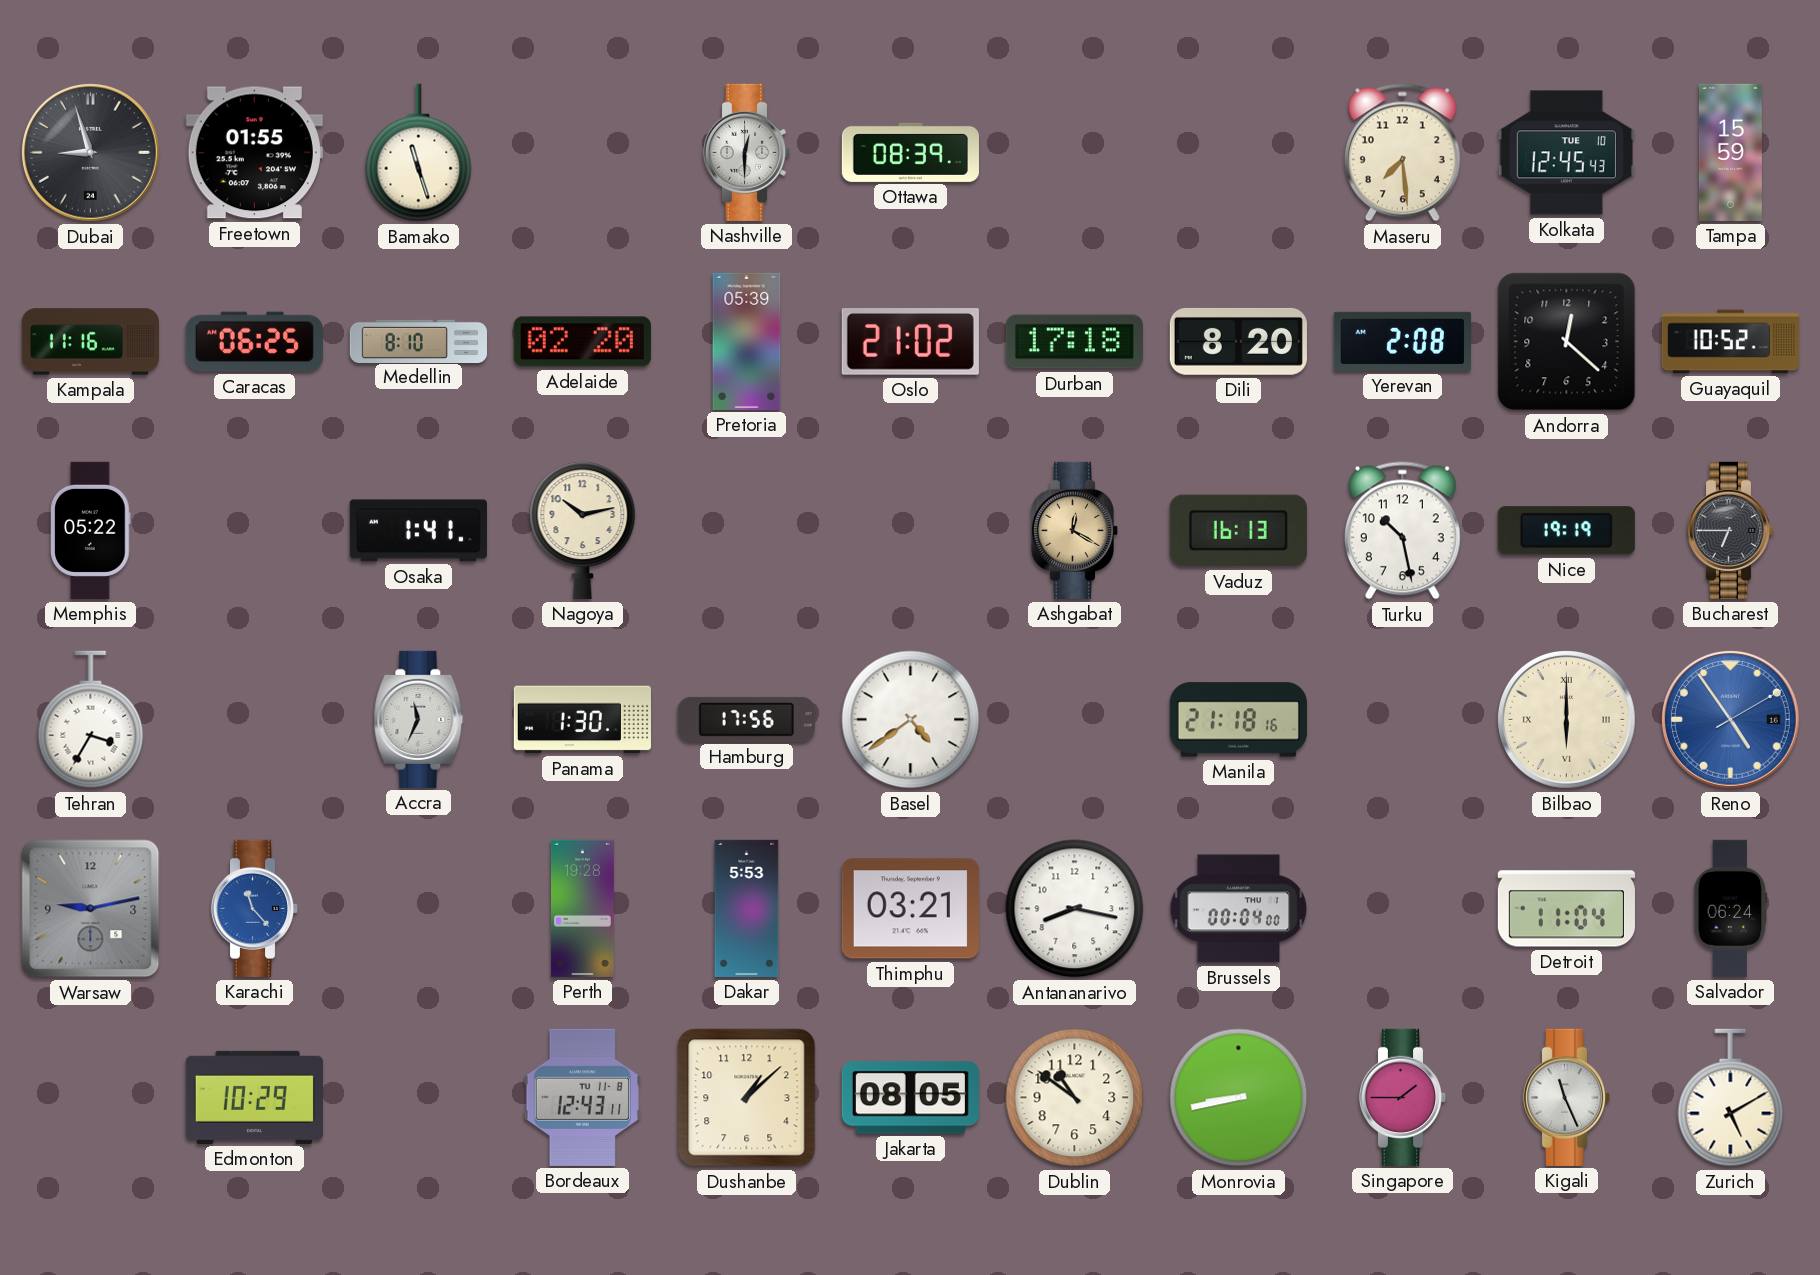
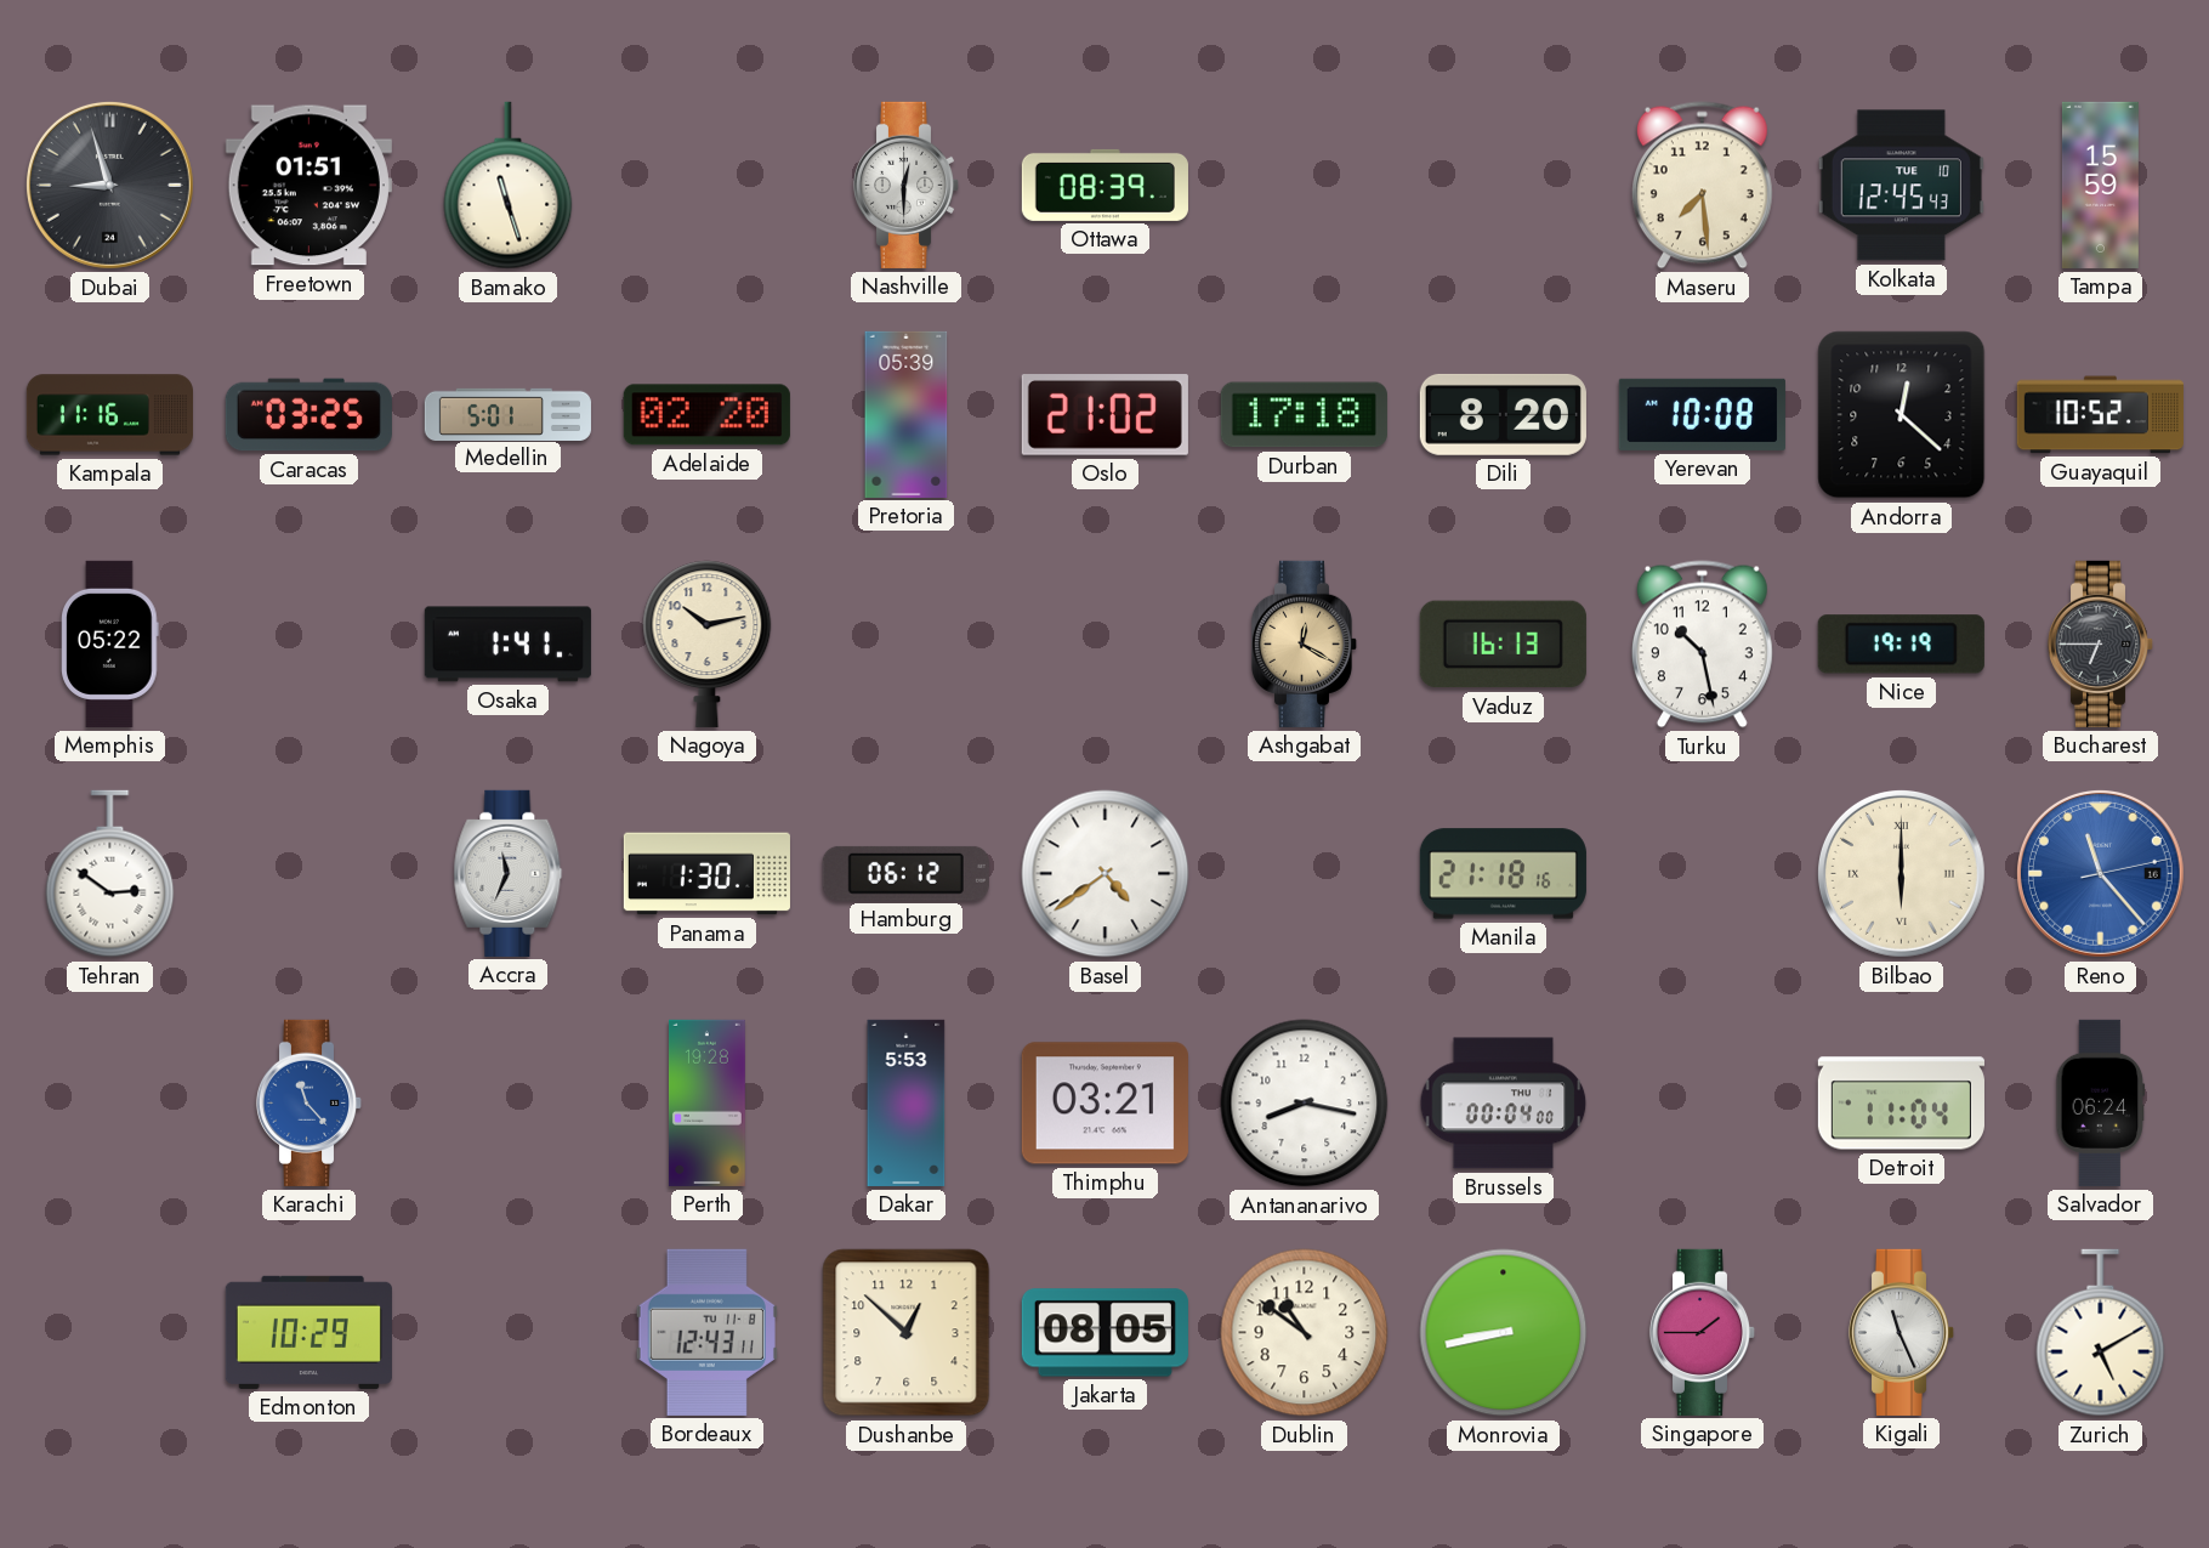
Freetown: 01:55 -> 01:51
Caracas: 06:25 -> 03:25
Medellin: 8:10 -> 5:01
Yerevan: 2:08 -> 10:08
Tehran: 3:35 -> 2:51
Hamburg: 17:56 -> 06:12
Reno: 4:54 -> 11:23
Warsaw: 9:13 -> none
Dushanbe: 1:08 -> 12:52
